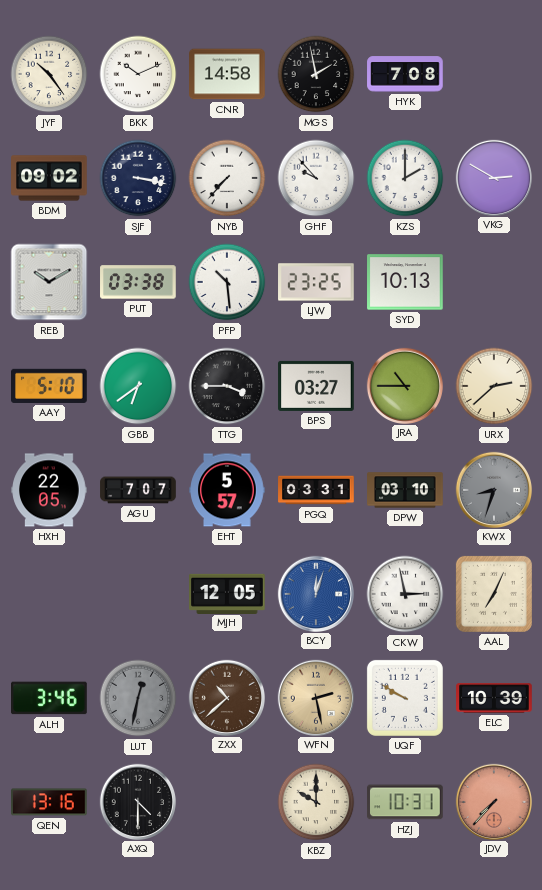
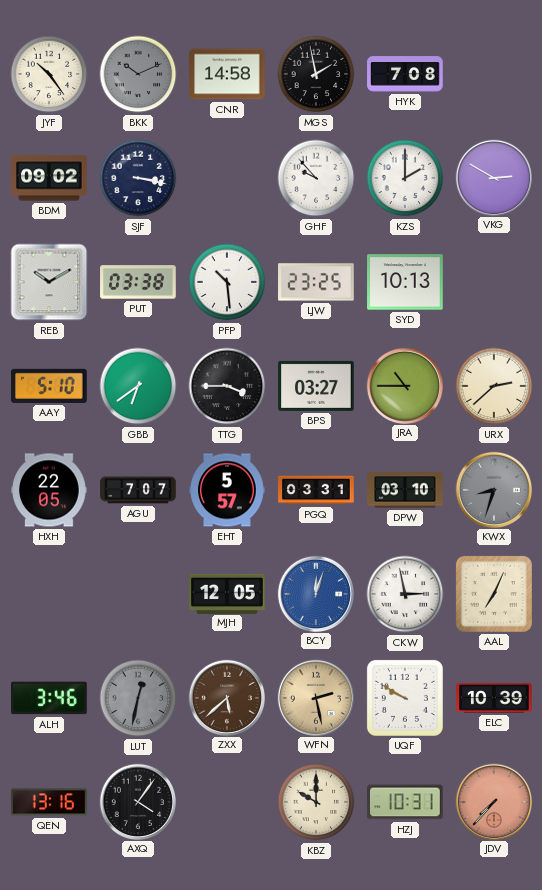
BKK dial: white -> grey
NYB: 7:37 -> none
ZXX: 10:38 -> 5:38
AXQ: 4:30 -> 4:06
